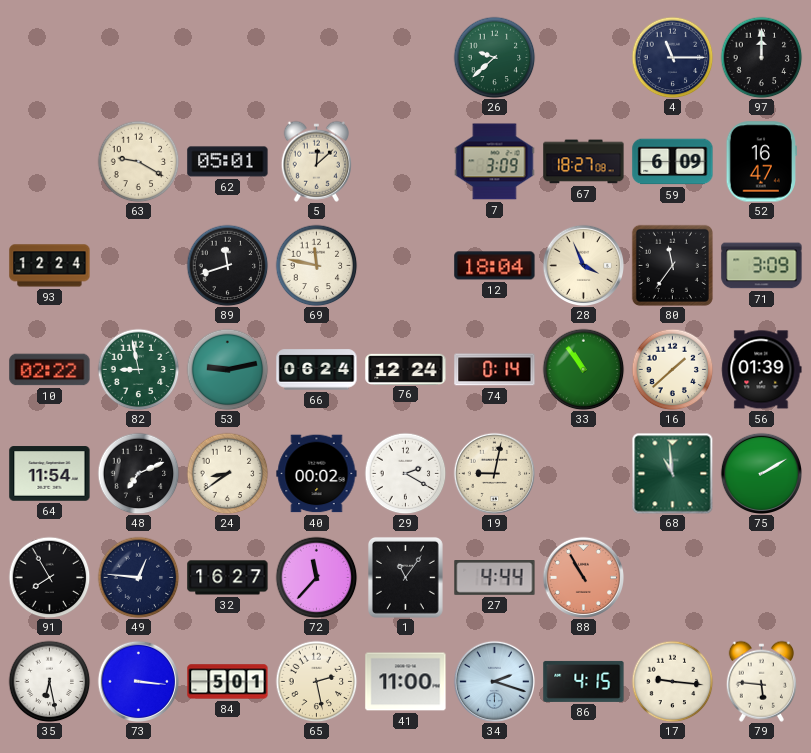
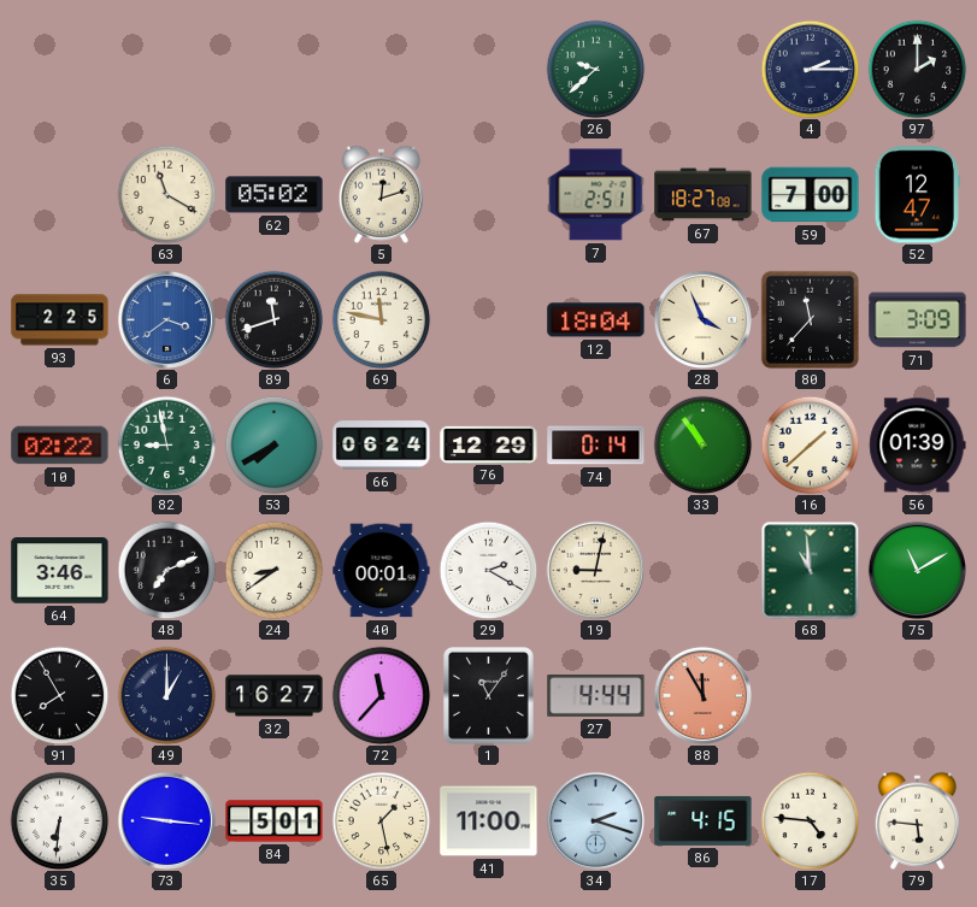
4: 11:15 -> 2:15
97: 12:00 -> 2:00
63: 9:20 -> 11:20
62: 05:01 -> 05:02
5: 12:08 -> 12:12
7: 3:09 -> 2:51
59: 6:09 -> 7:00
52: 16:47 -> 12:47
93: 12:24 -> 2:25
6: none -> 3:39
80: 11:36 -> 11:37
53: 9:13 -> 7:40
76: 12:24 -> 12:29
64: 11:54 -> 3:46
40: 00:02 -> 00:01
75: 2:10 -> 11:10
49: 12:46 -> 1:00
88: 10:55 -> 11:55
35: 6:28 -> 6:31
73: 3:16 -> 9:16
65: 2:28 -> 1:28
17: 9:16 -> 4:46
